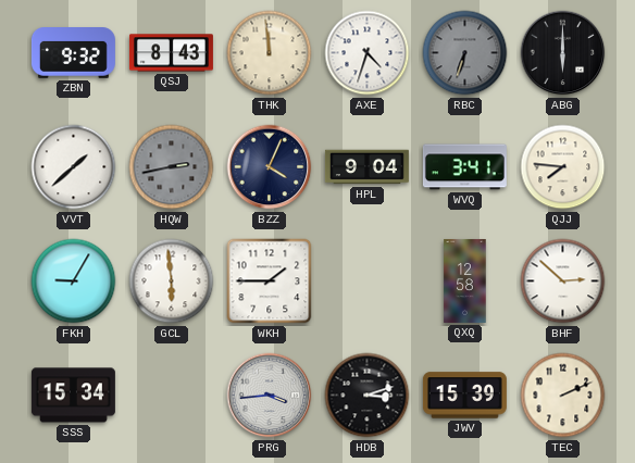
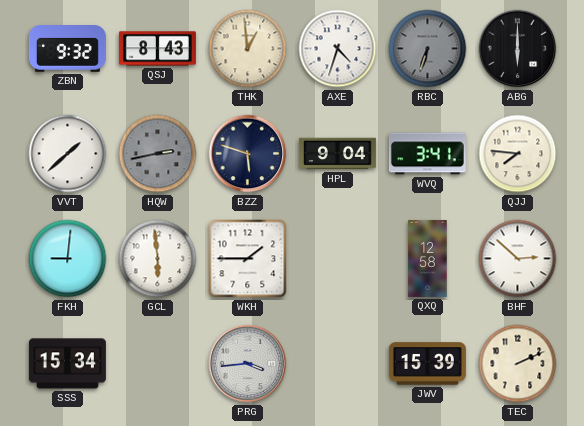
THK: 11:59 -> 12:59
BZZ: 4:04 -> 5:48
FKH: 9:05 -> 9:01
HDB: 3:12 -> none
